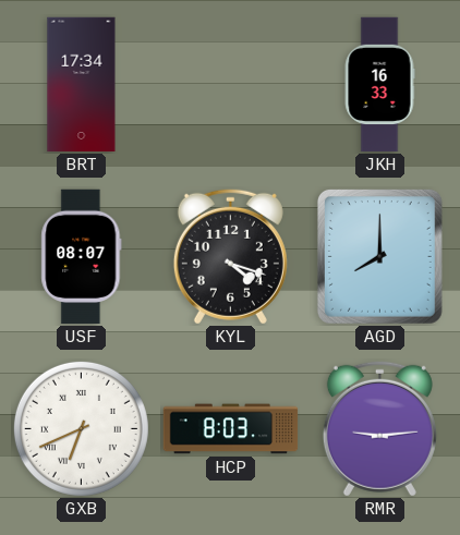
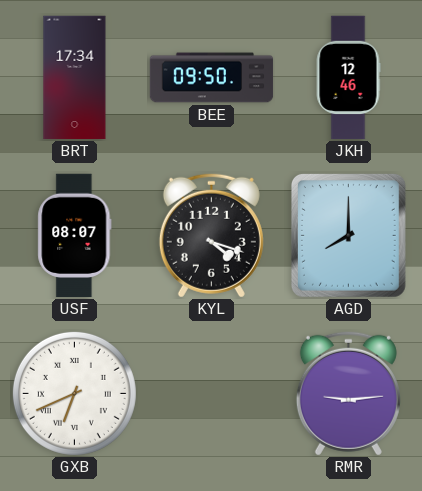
BEE: none -> 09:50
JKH: 16:33 -> 12:46
HCP: 8:03 -> none
